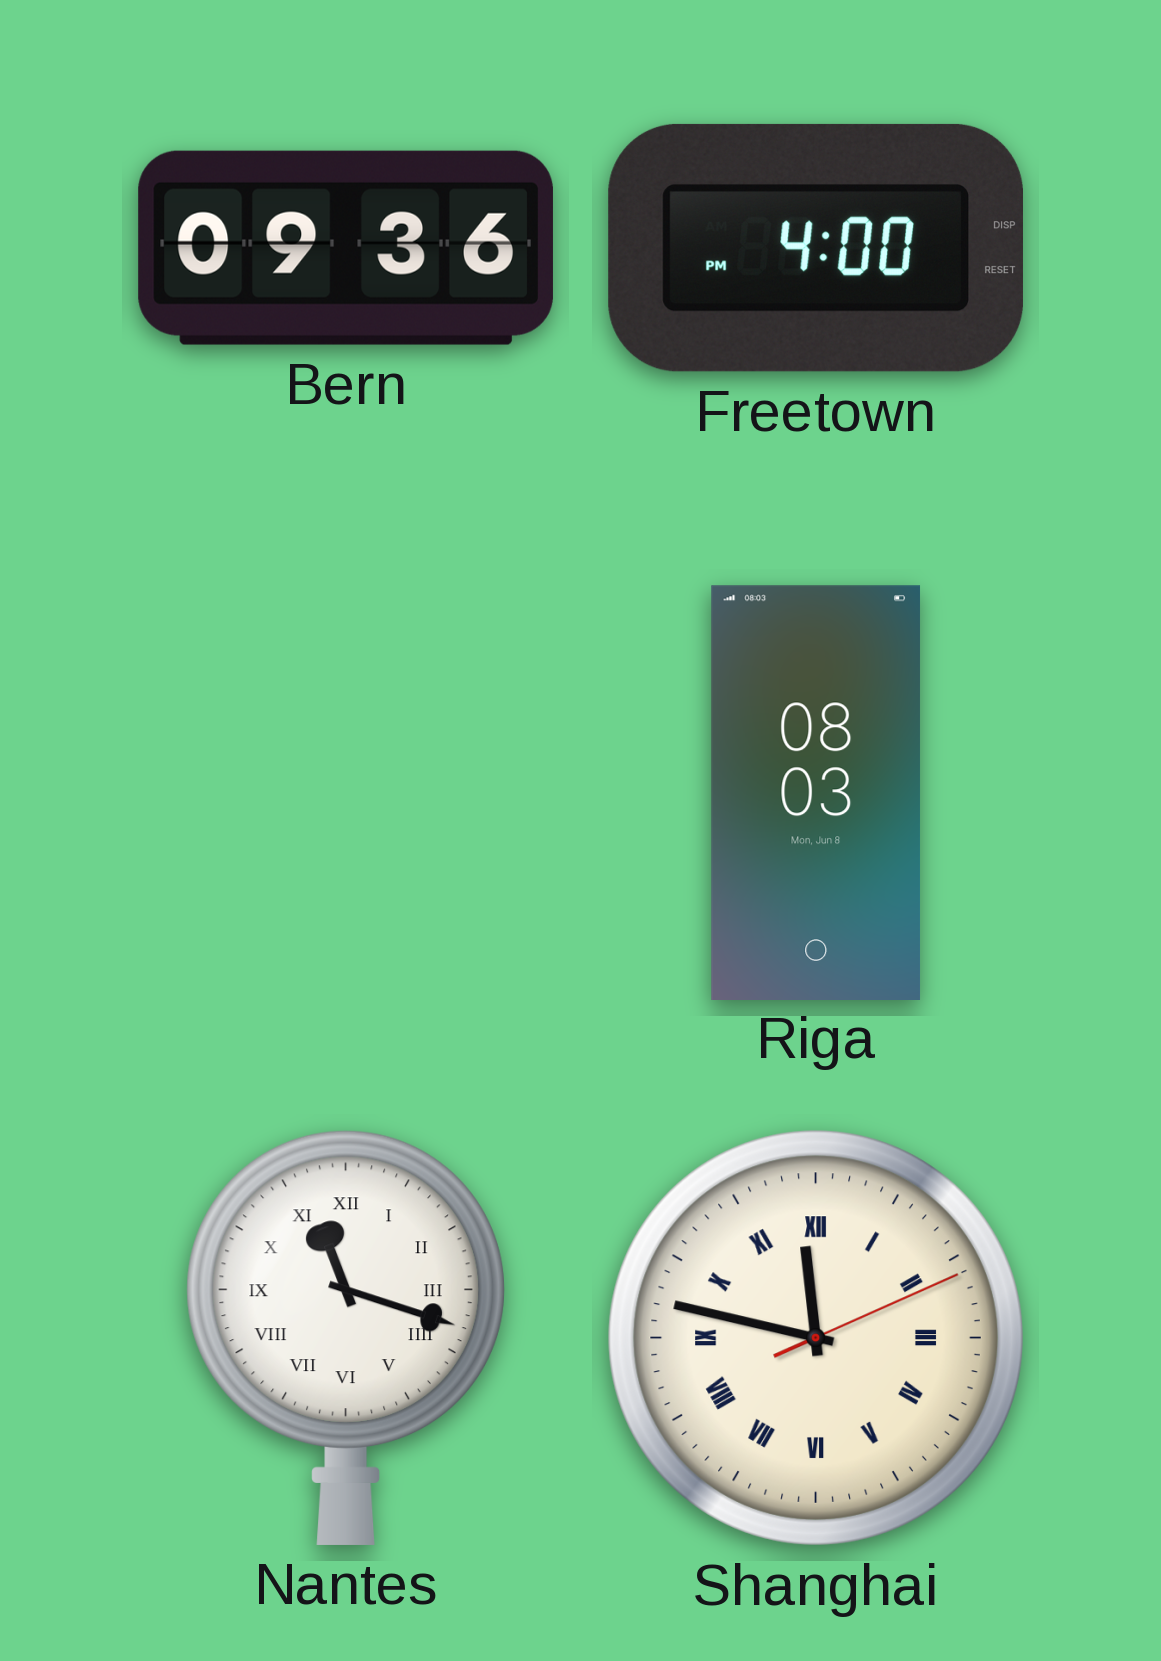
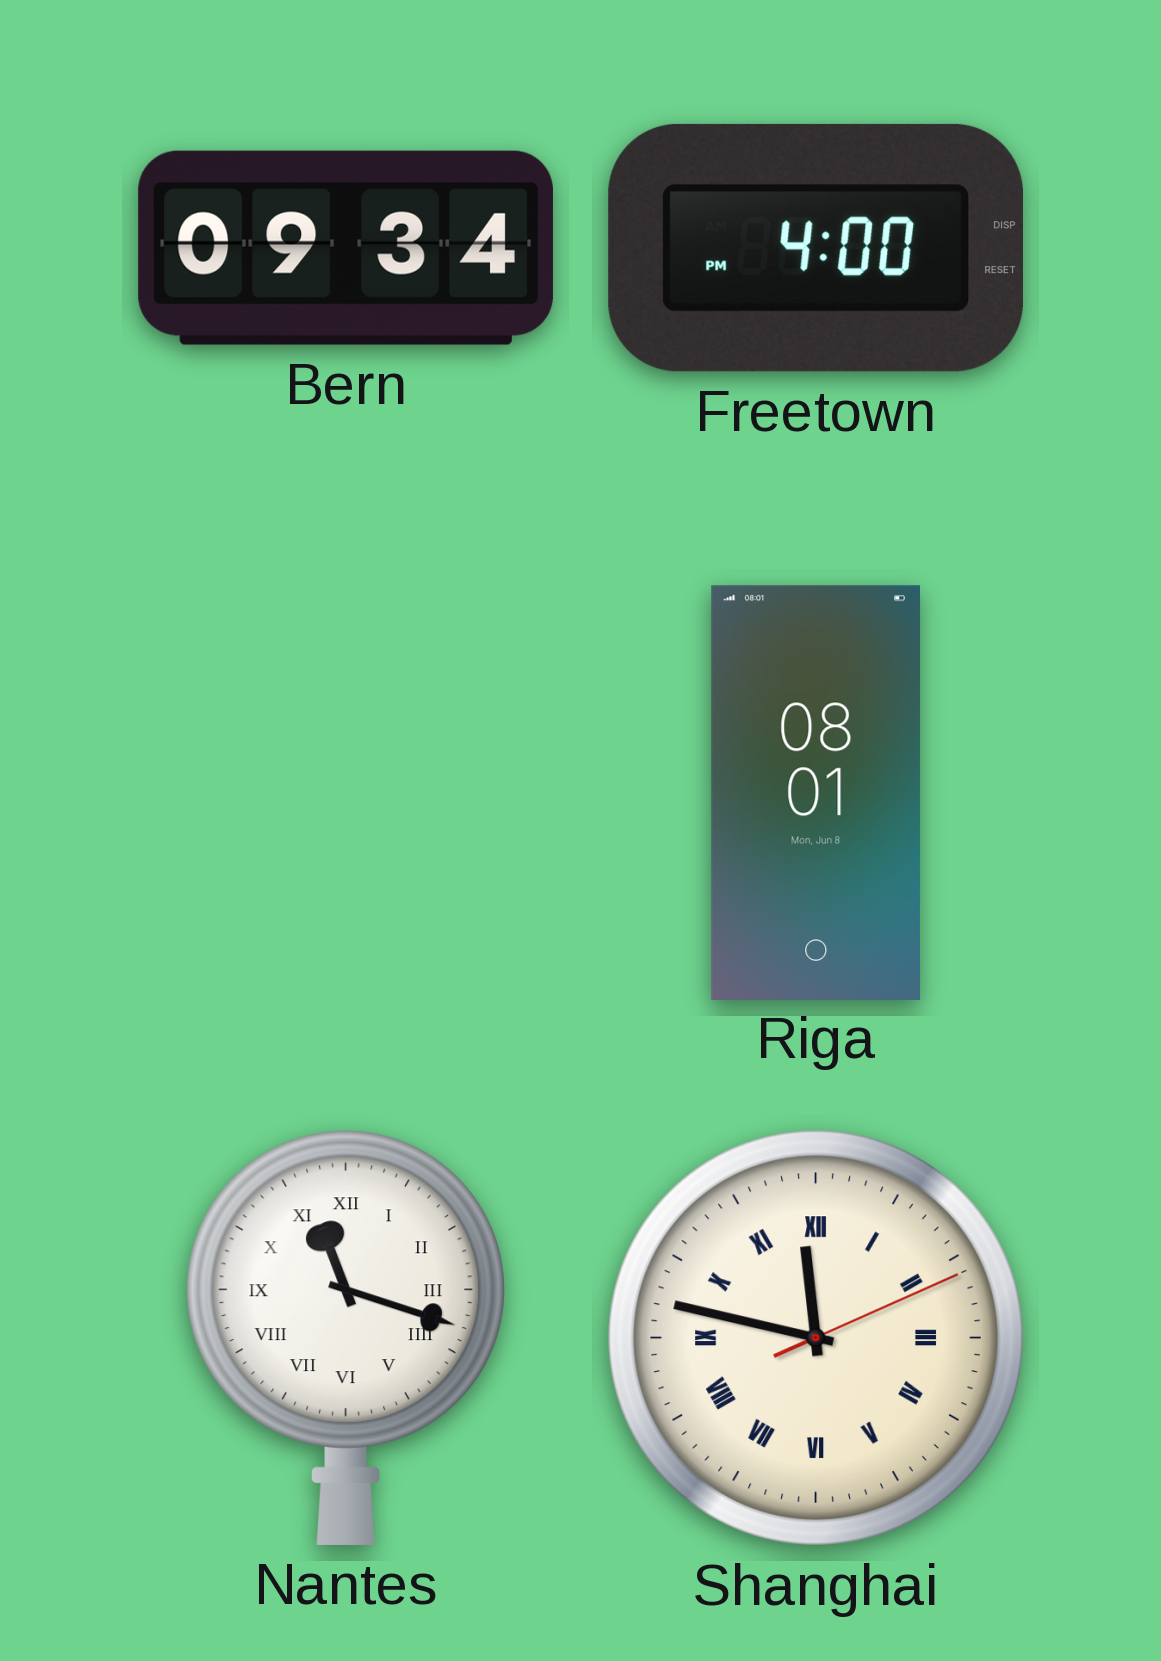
Bern: 09:36 -> 09:34
Riga: 08:03 -> 08:01
